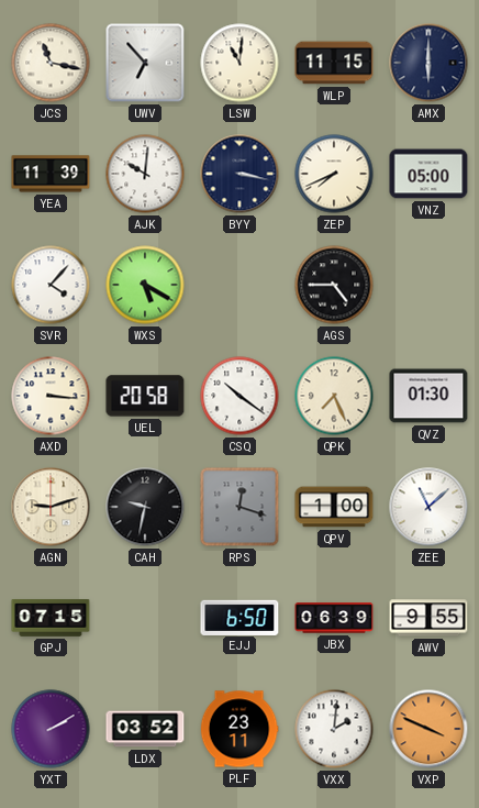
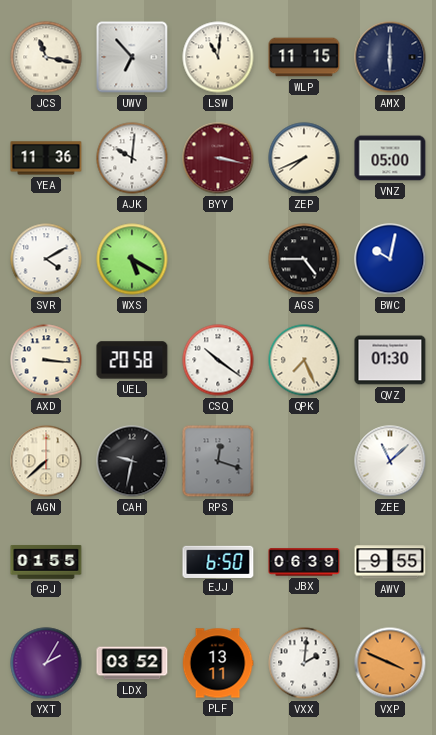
YEA: 11:39 -> 11:36
BYY dial: navy -> burgundy
SVR: 4:07 -> 4:10
BWC: none -> 10:02
AGN: 9:12 -> 7:38
QPV: 1:00 -> none
GPJ: 07:15 -> 01:55
YXT: 2:10 -> 2:05
PLF: 23:11 -> 13:11
